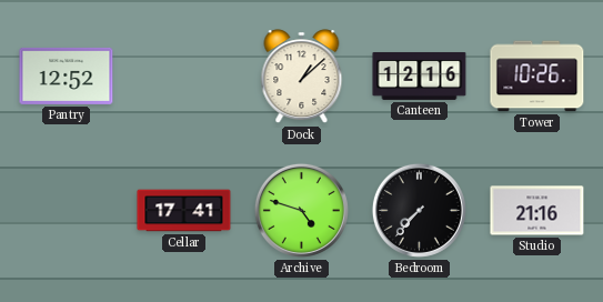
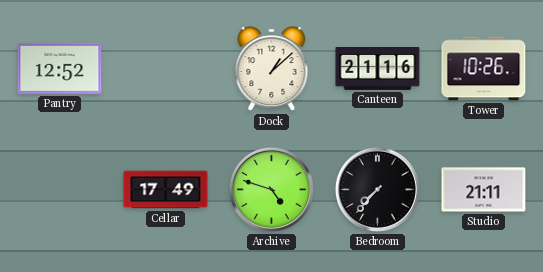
Canteen: 12:16 -> 21:16
Cellar: 17:41 -> 17:49
Studio: 21:16 -> 21:11
